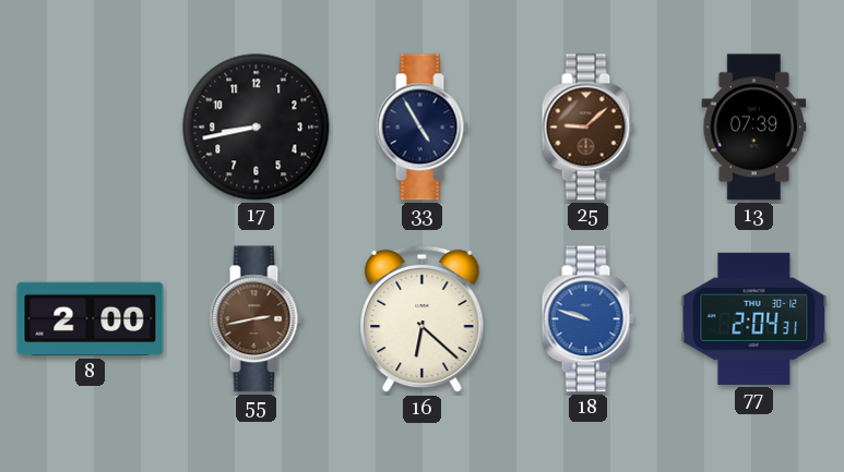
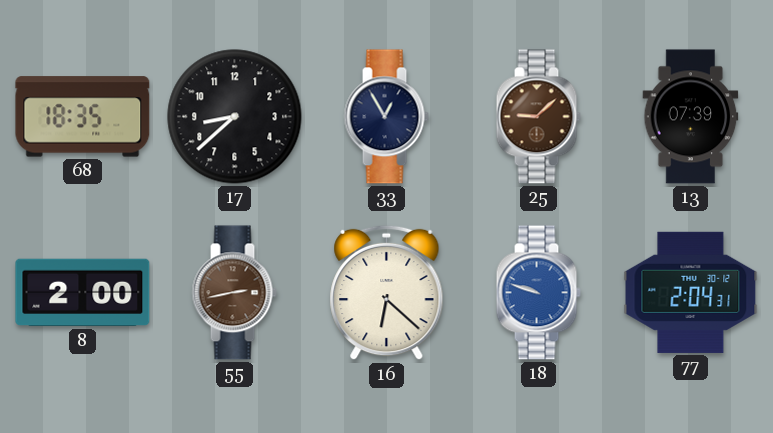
68: none -> 18:35
17: 8:43 -> 8:38
33: 4:55 -> 12:55
